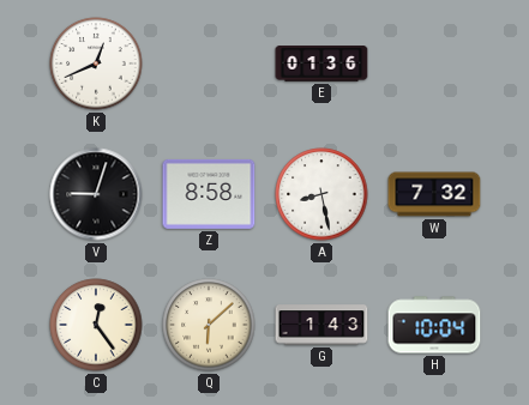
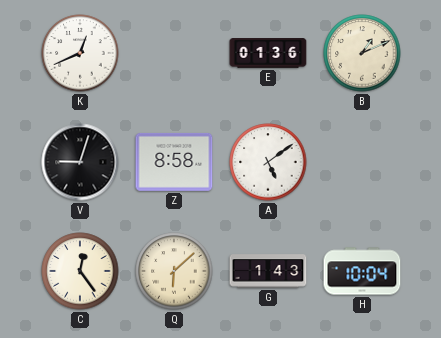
B: none -> 1:11
A: 8:28 -> 5:09
W: 7:32 -> none
